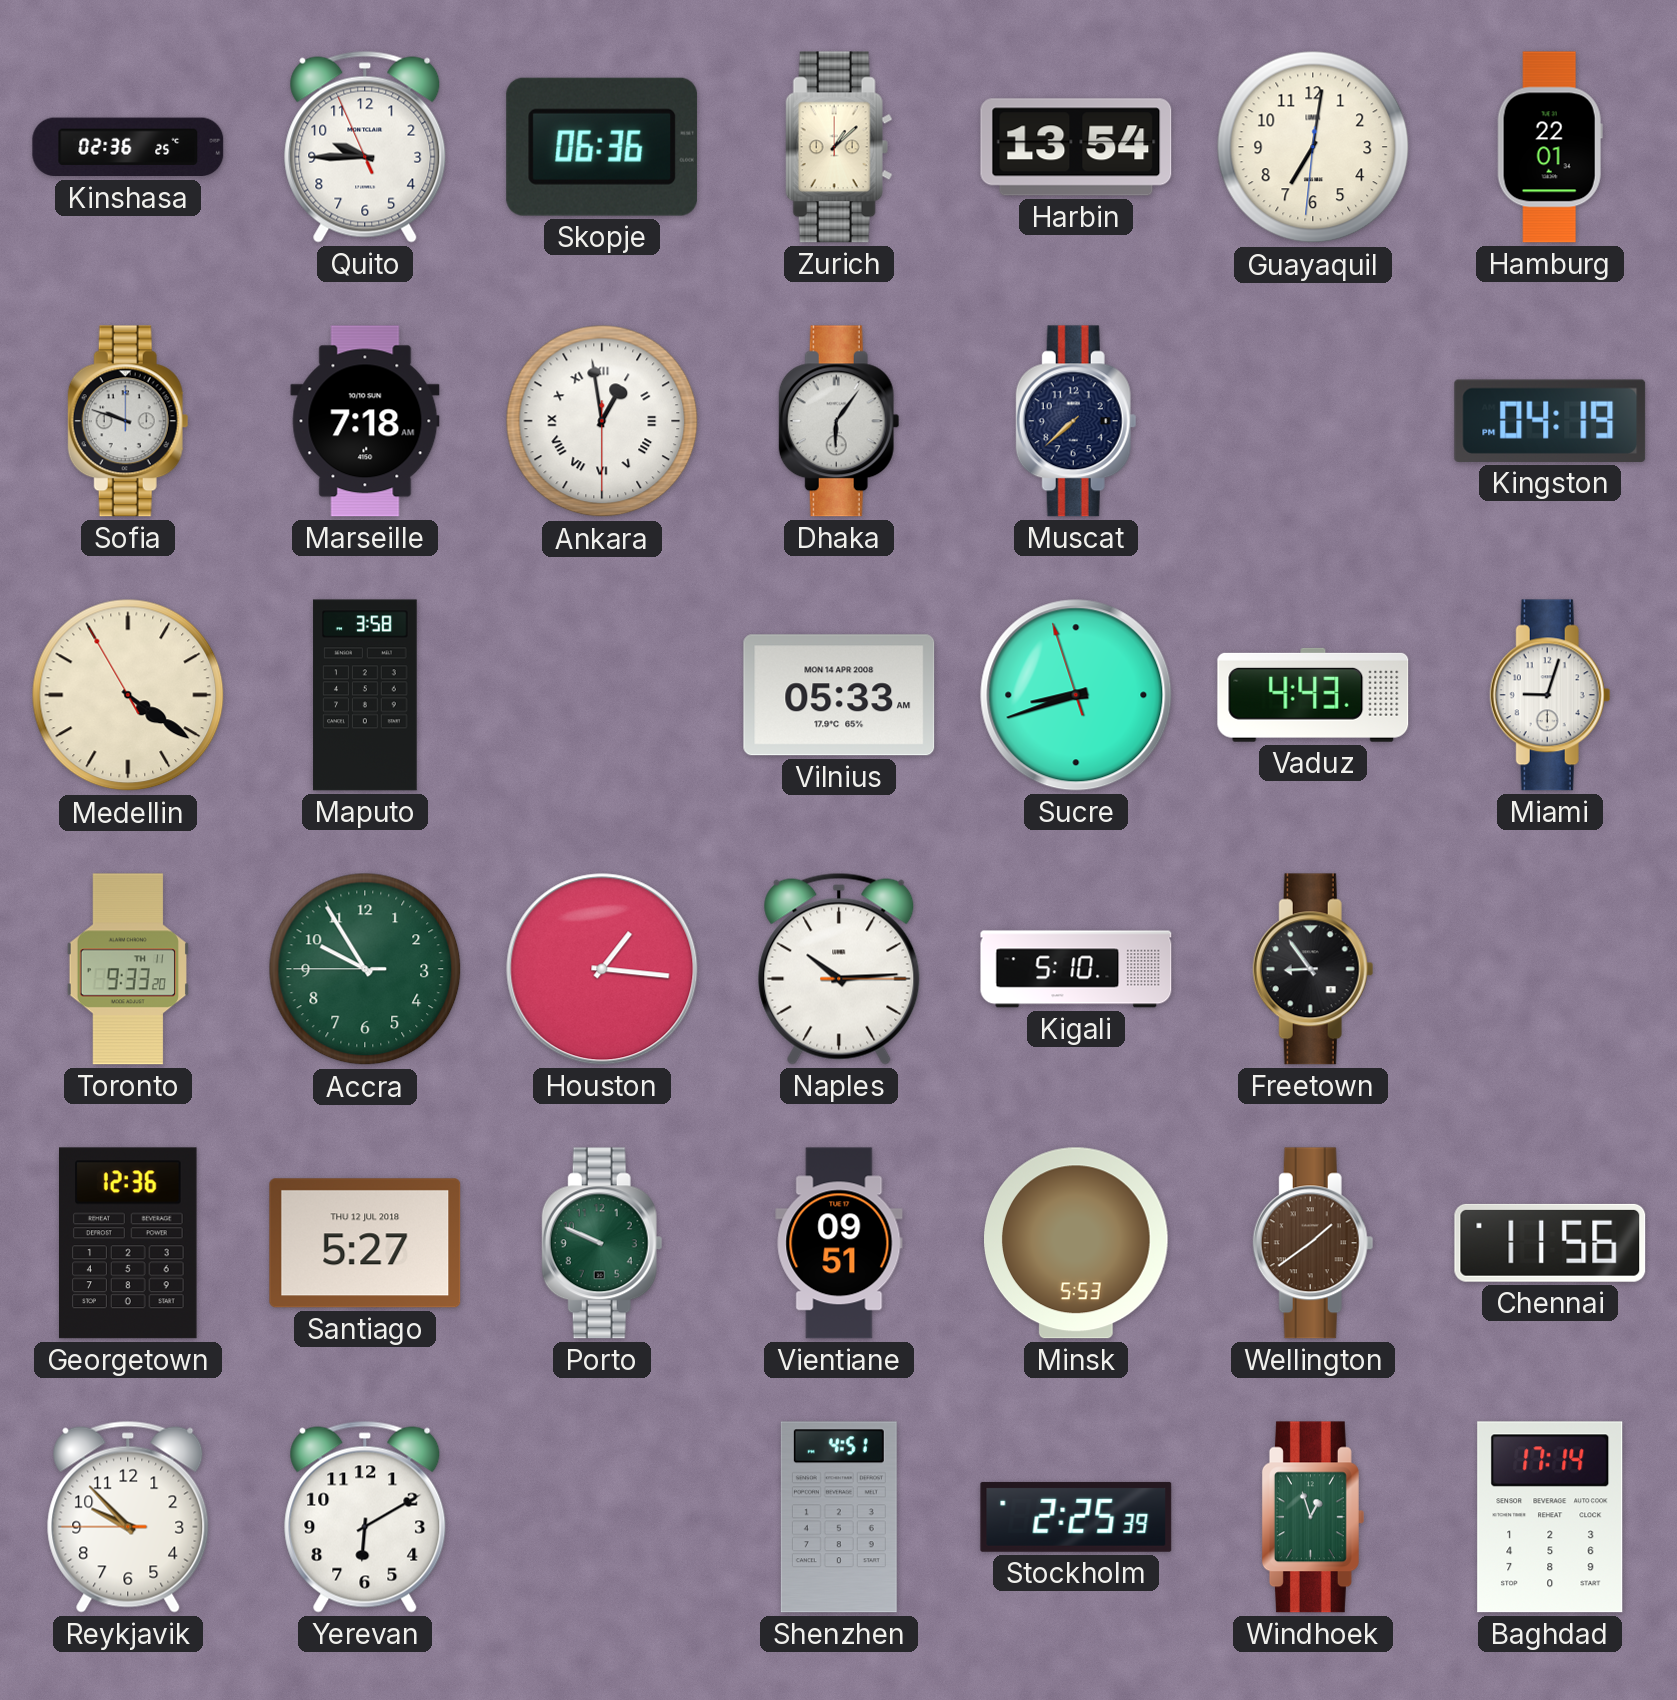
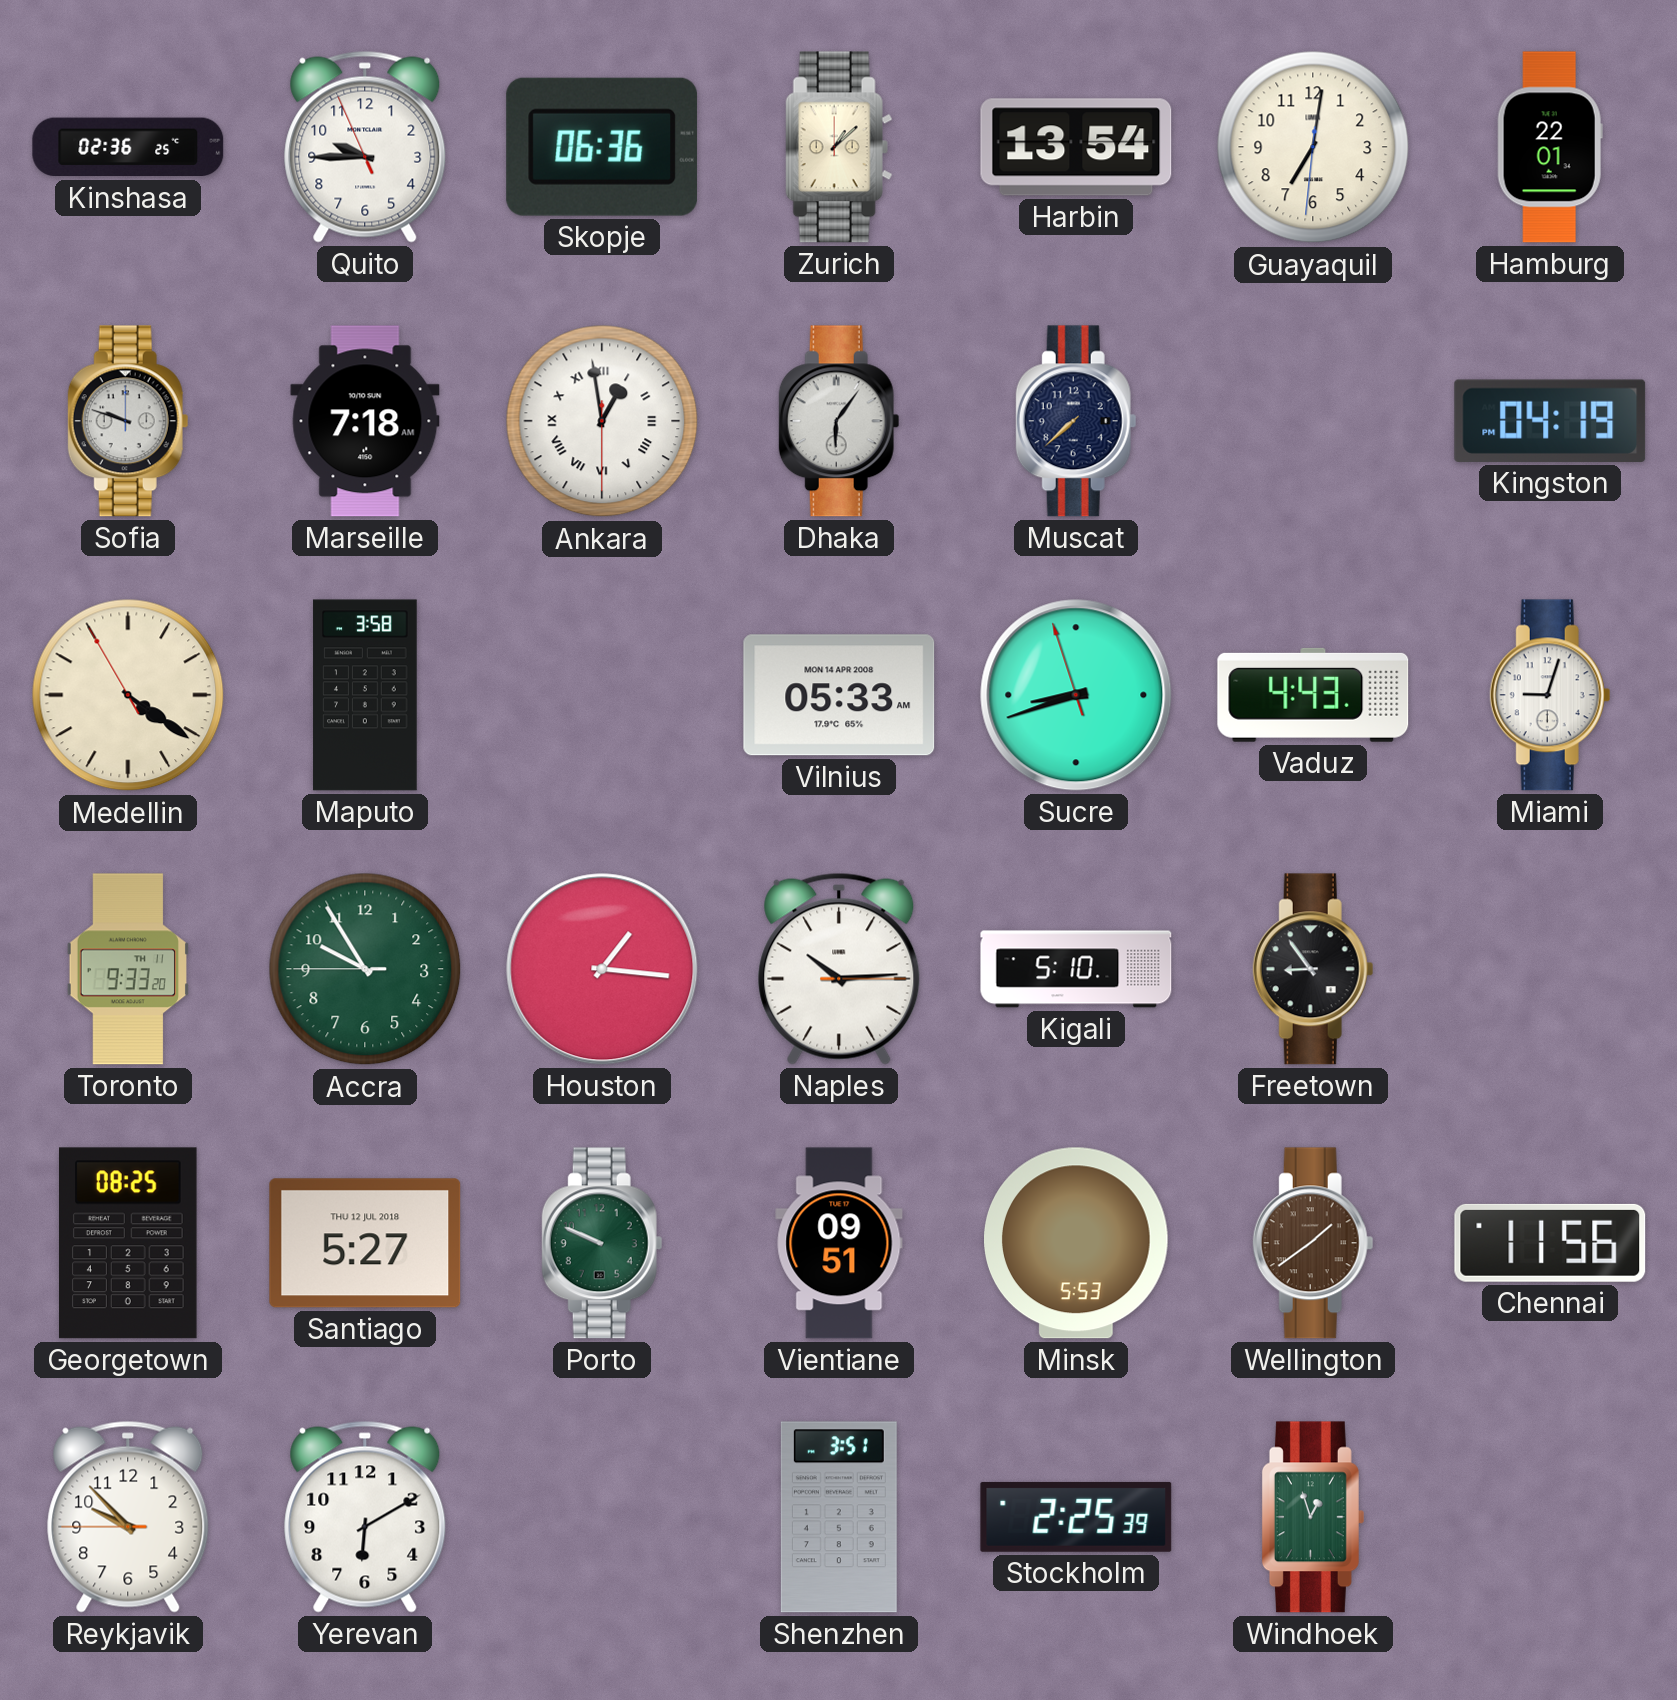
Georgetown: 12:36 -> 08:25
Shenzhen: 4:51 -> 3:51
Baghdad: 17:14 -> none
